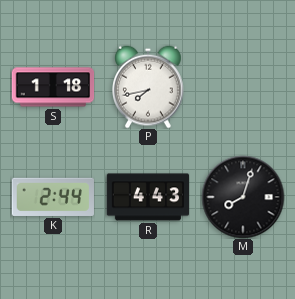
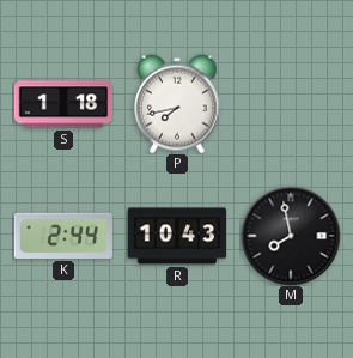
R: 4:43 -> 10:43
M: 8:03 -> 7:58
